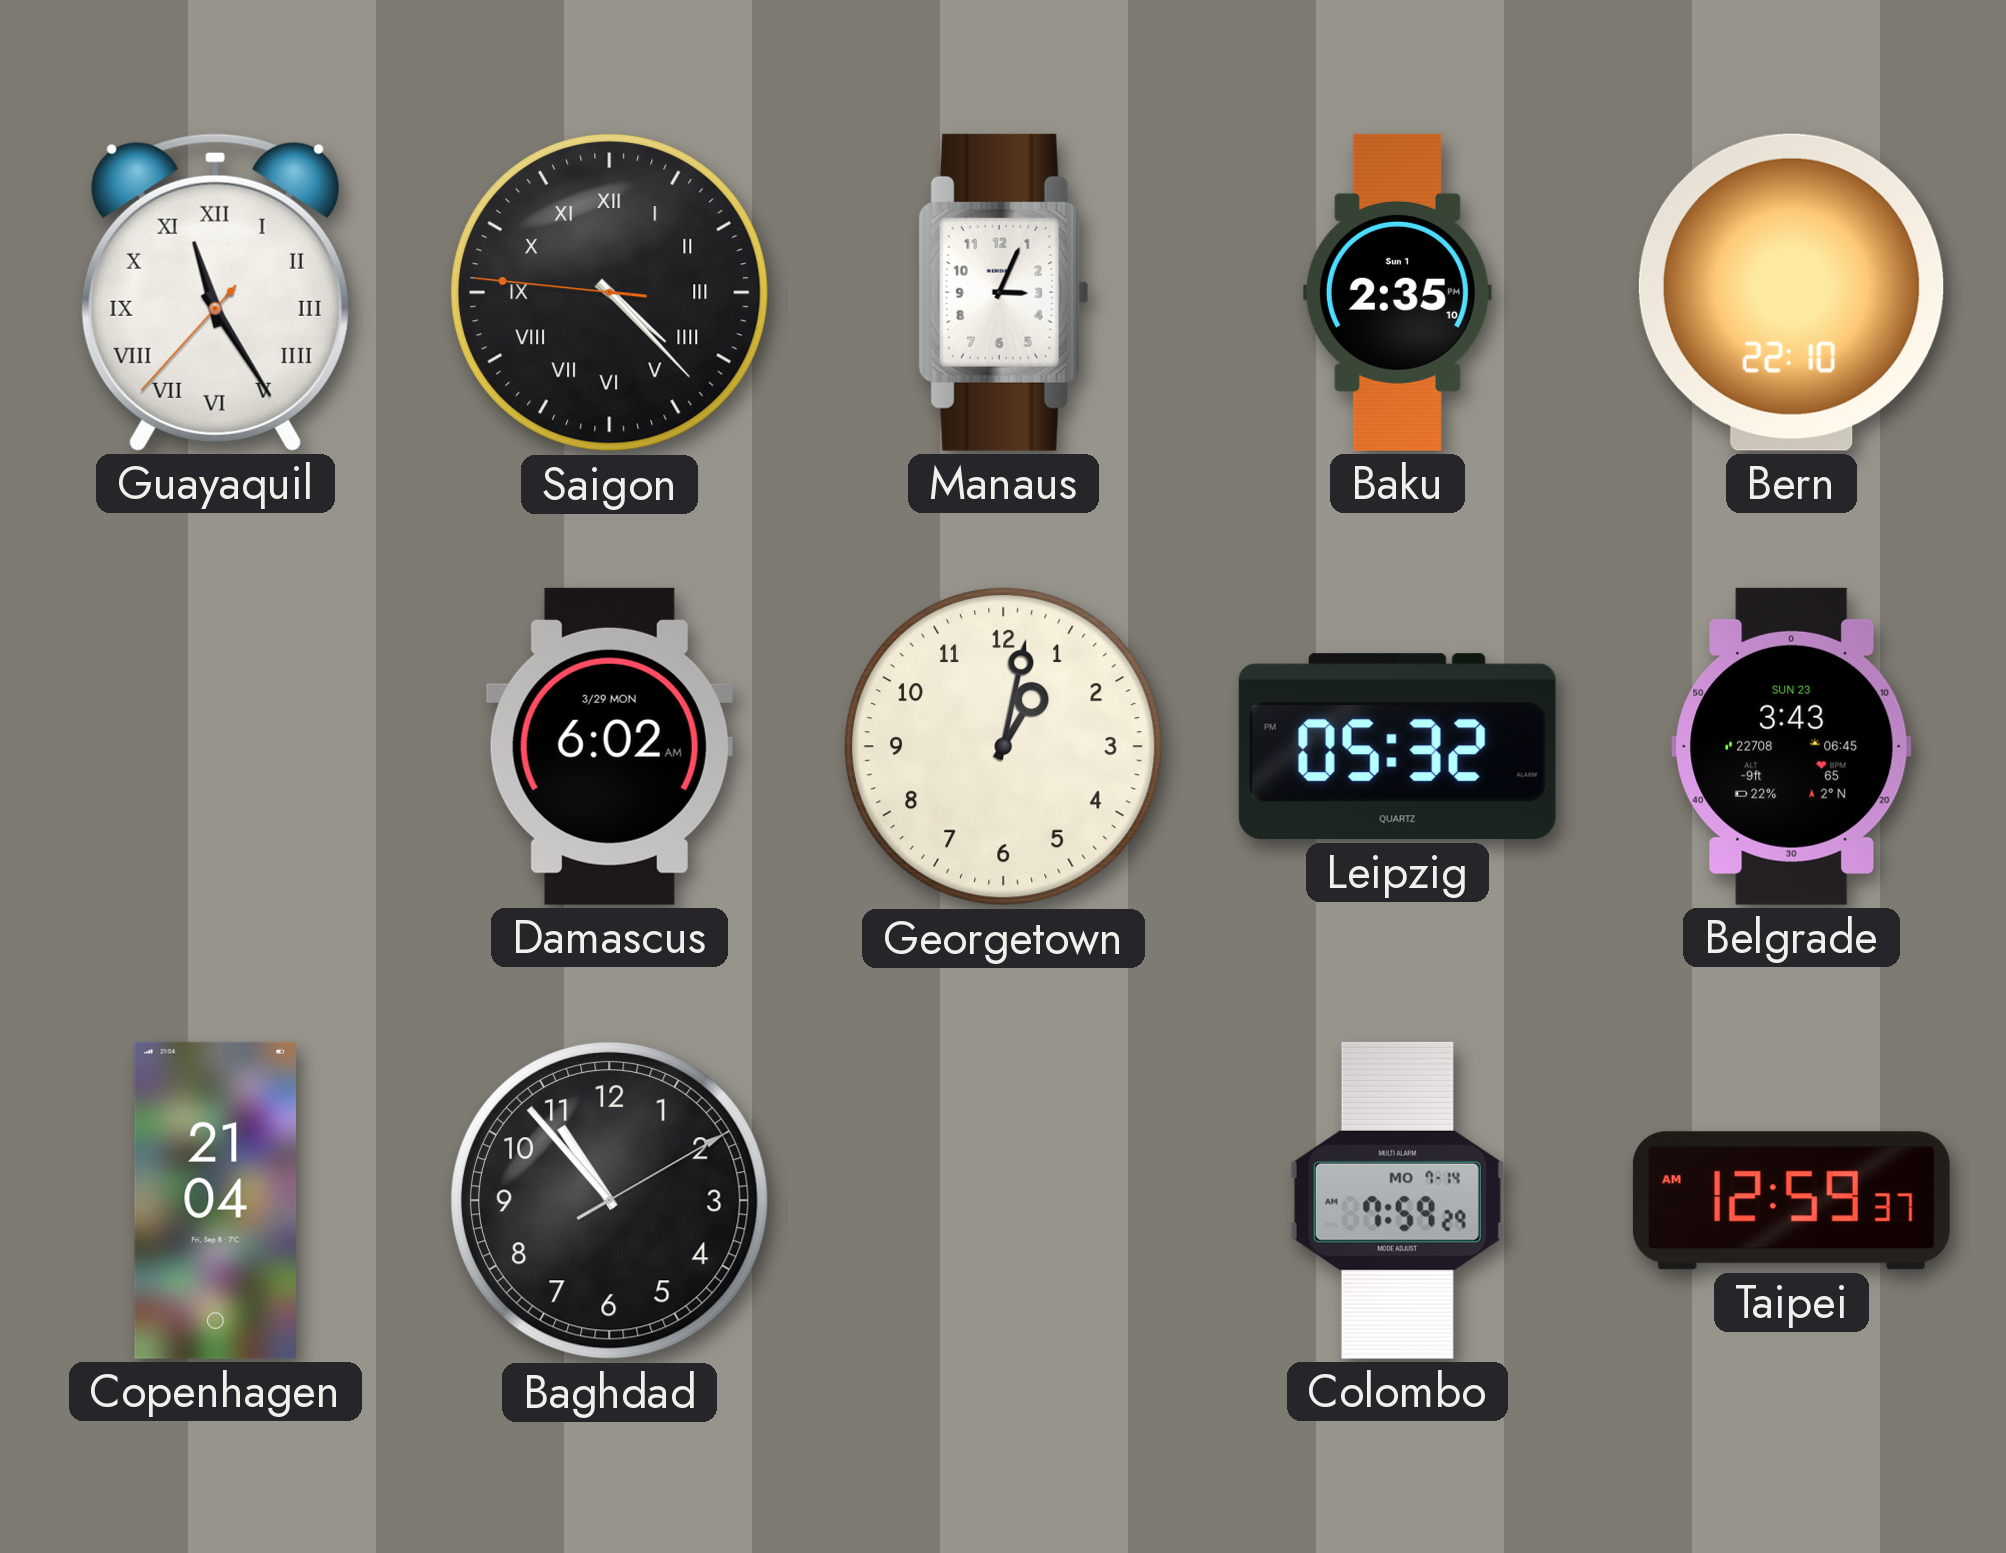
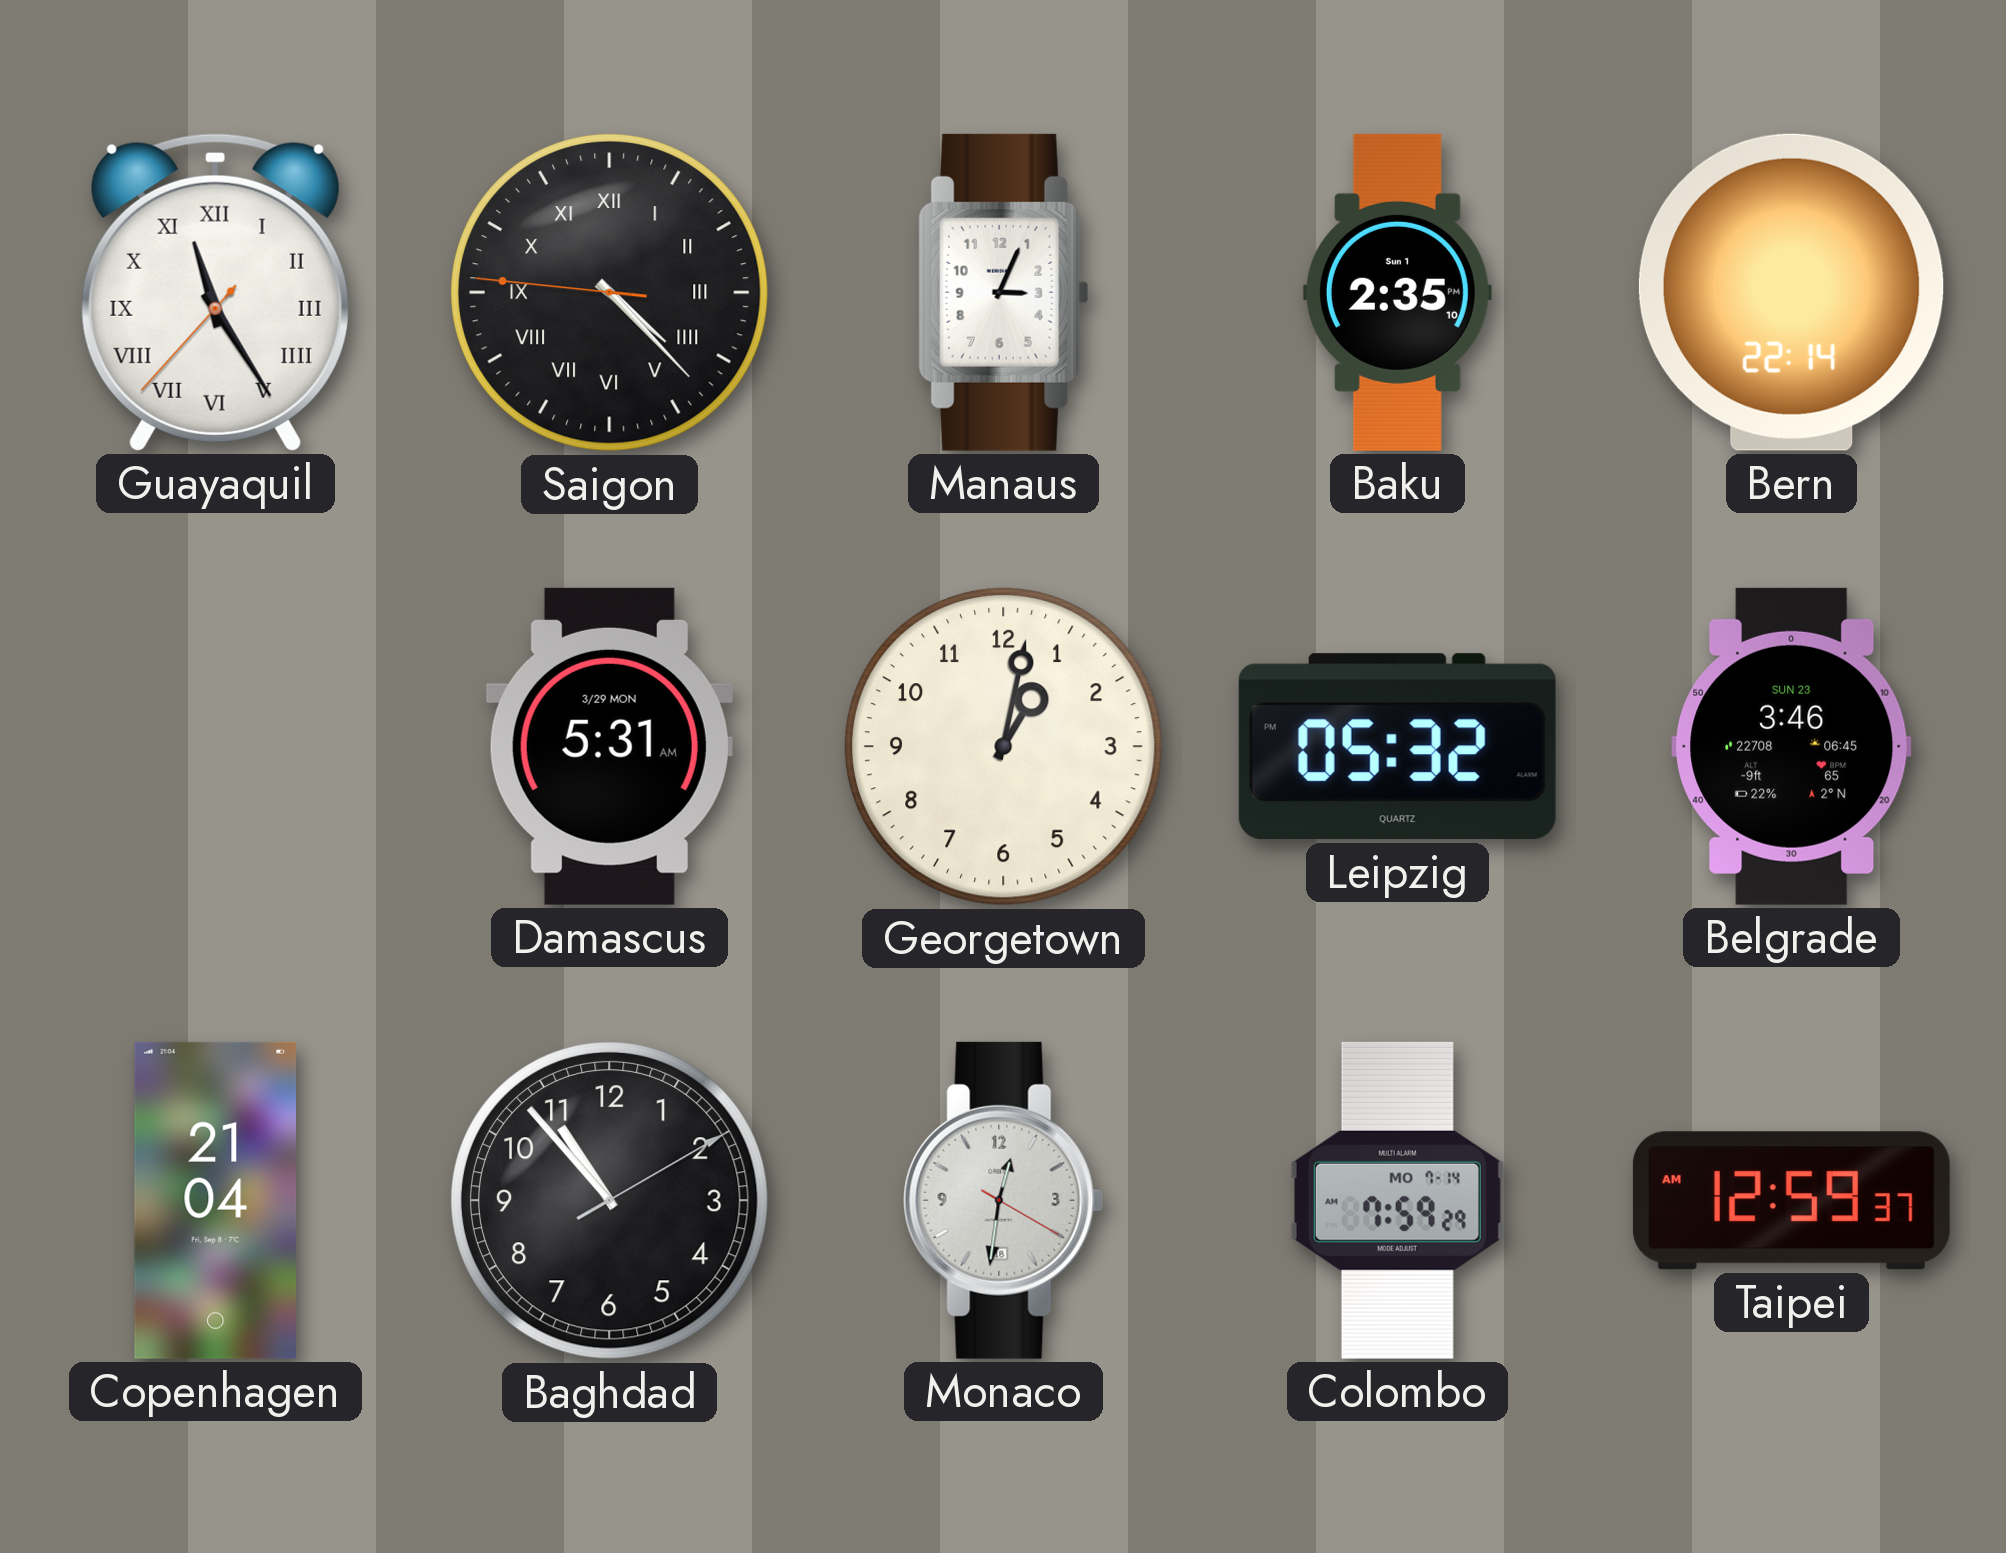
Bern: 22:10 -> 22:14
Damascus: 6:02 -> 5:31
Belgrade: 3:43 -> 3:46
Monaco: none -> 12:31
